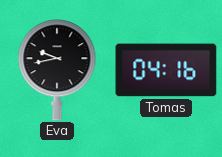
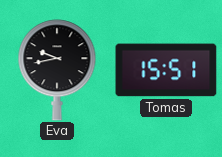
Tomas: 04:16 -> 15:51
